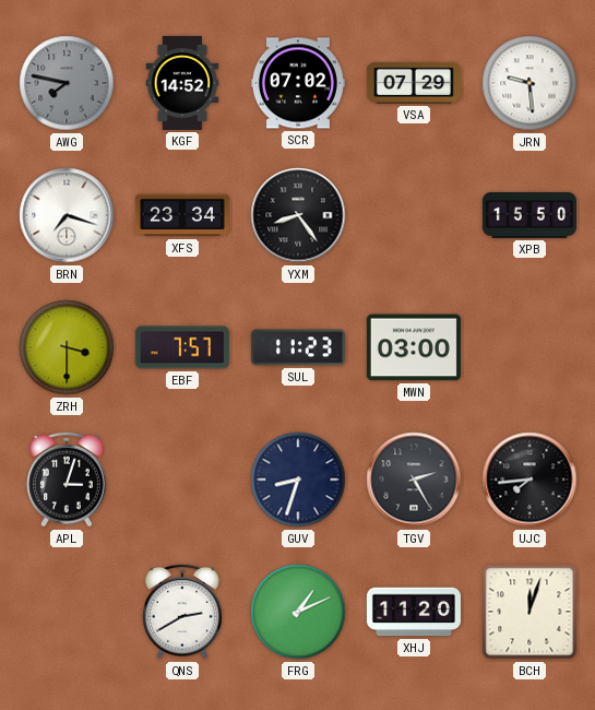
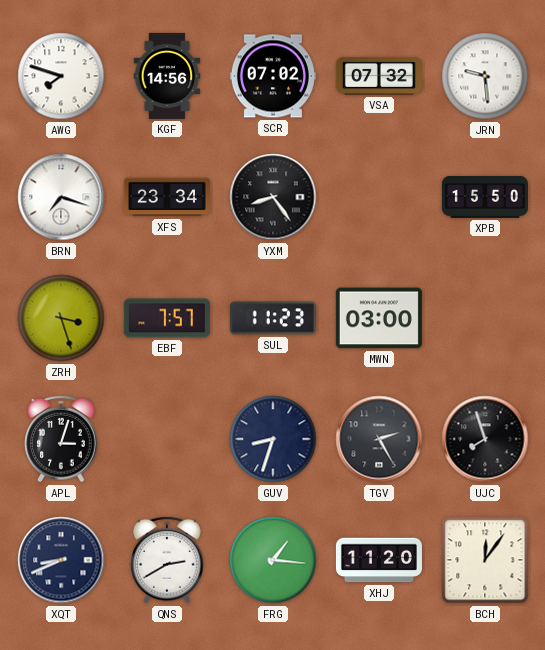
AWG: 7:47 -> 7:48
AWG dial: grey -> white
KGF: 14:52 -> 14:56
VSA: 07:29 -> 07:32
ZRH: 3:30 -> 3:27
UJC: 7:44 -> 7:57
XQT: none -> 8:41
FRG: 1:11 -> 1:16
BCH: 12:03 -> 12:06
